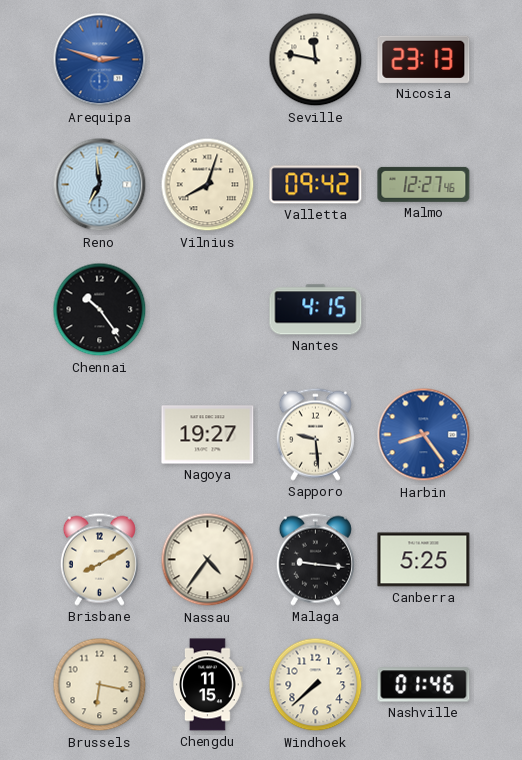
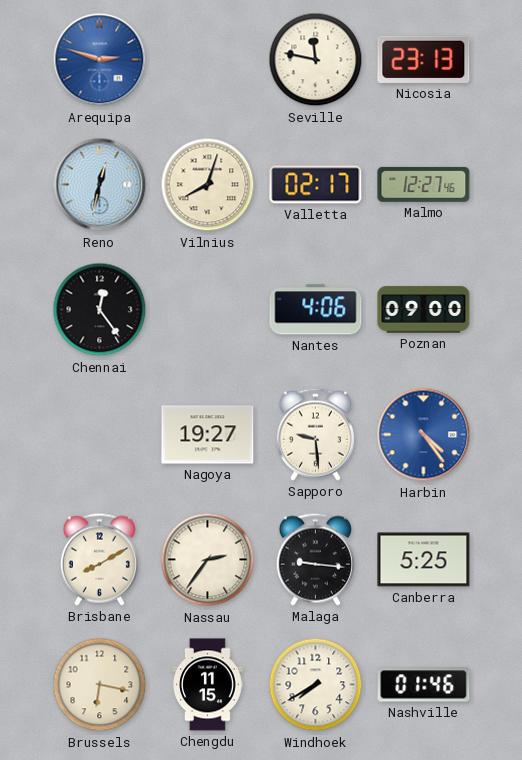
Reno: 6:59 -> 12:32
Valletta: 09:42 -> 02:17
Chennai: 10:24 -> 12:24
Nantes: 4:15 -> 4:06
Poznan: none -> 09:00
Harbin: 8:24 -> 4:24
Nassau: 4:36 -> 2:36
Windhoek: 7:38 -> 7:40
